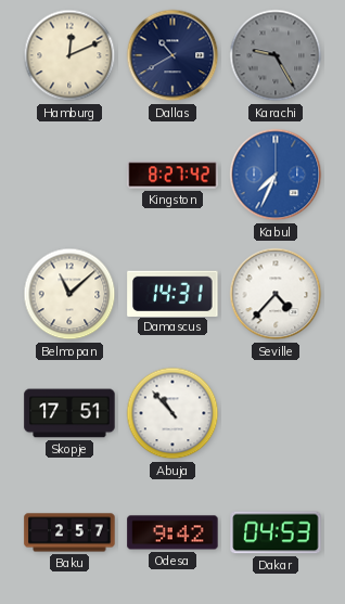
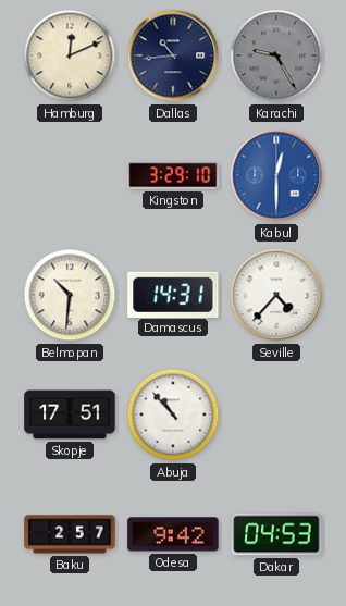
Dallas: 10:40 -> 10:44
Kingston: 8:27 -> 3:29
Kabul: 7:34 -> 12:30
Belmopan: 11:08 -> 10:31
